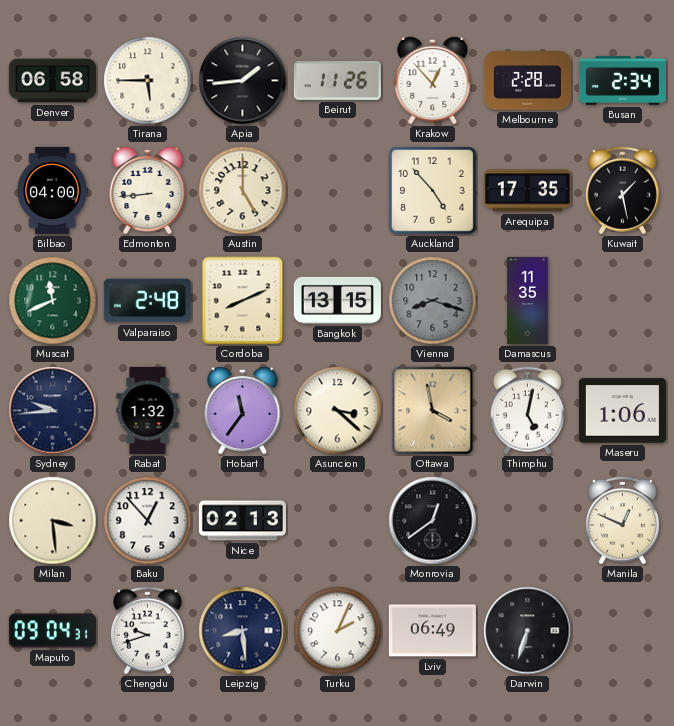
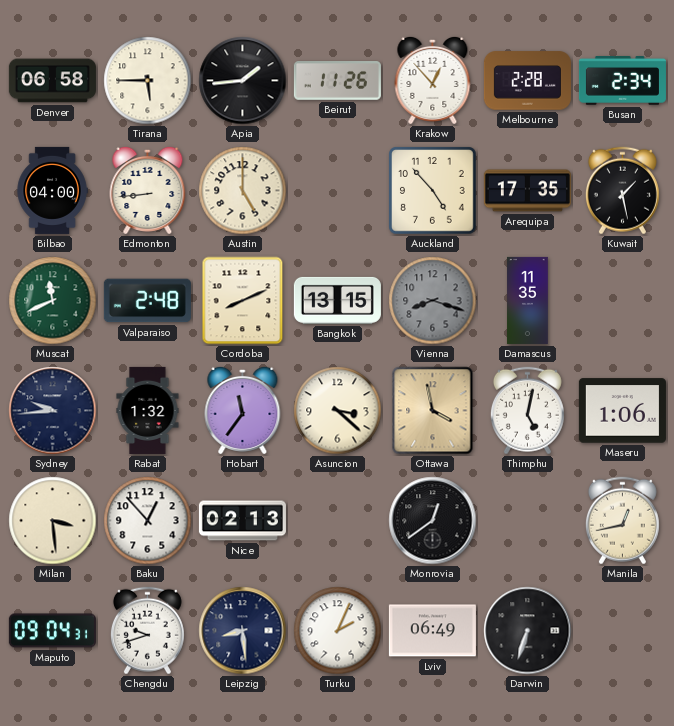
Manila: 12:49 -> 12:43
